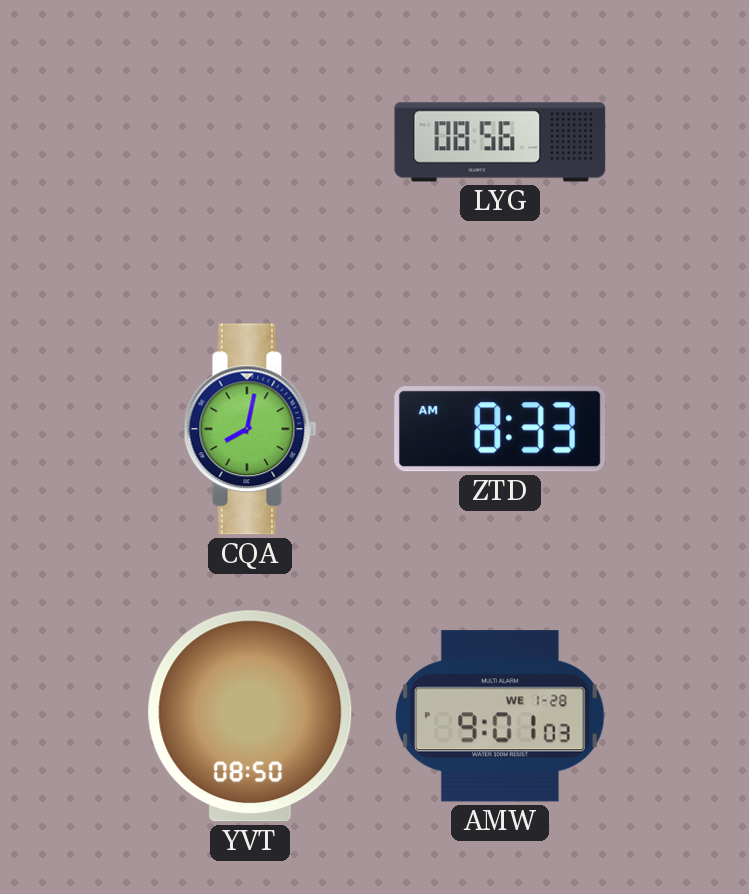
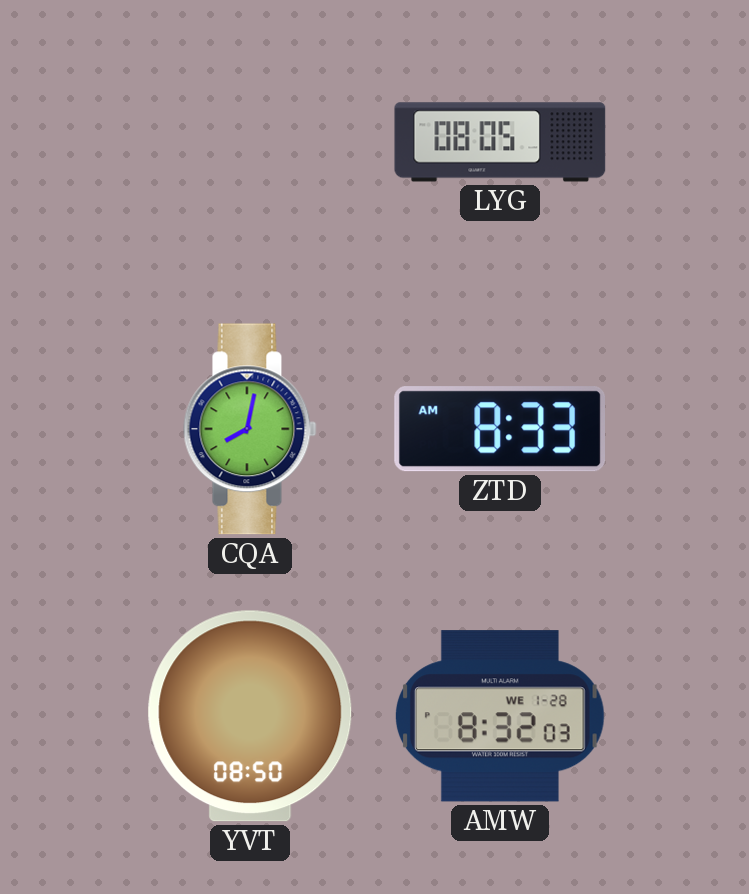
LYG: 08:56 -> 08:05
AMW: 9:01 -> 8:32
